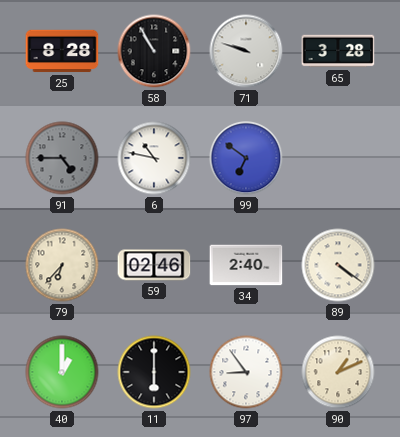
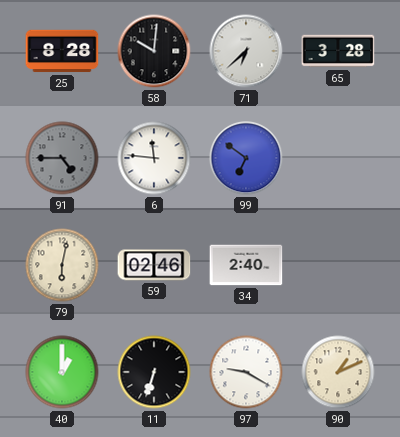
58: 10:55 -> 10:01
71: 9:48 -> 6:38
6: 10:47 -> 11:46
79: 6:37 -> 6:02
89: 4:21 -> none
11: 6:00 -> 6:33
97: 8:54 -> 9:20
